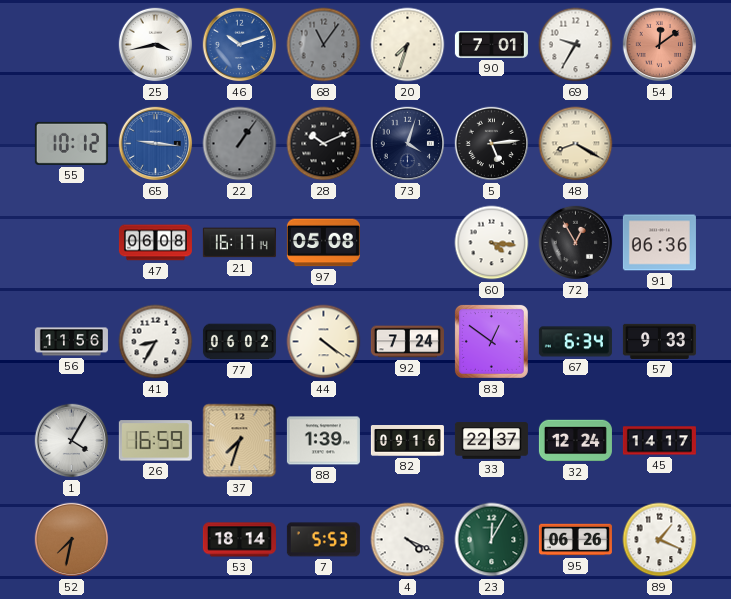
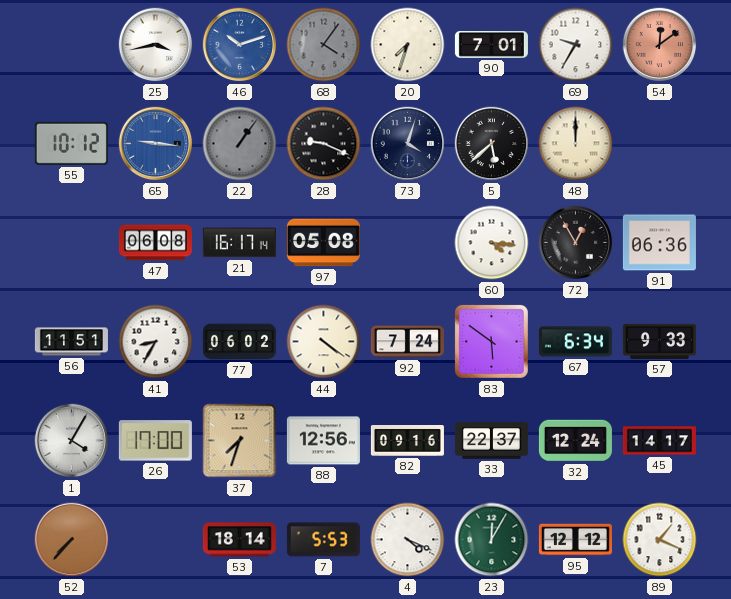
68: 11:06 -> 4:06
28: 10:11 -> 9:19
5: 5:14 -> 5:38
48: 8:20 -> 12:00
56: 11:56 -> 11:51
83: 12:51 -> 5:51
26: 16:59 -> 17:00
88: 1:39 -> 12:56
52: 7:32 -> 7:37
95: 06:26 -> 12:12
